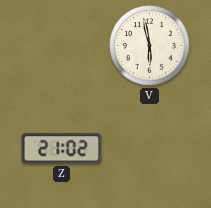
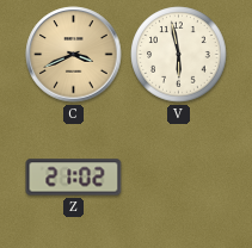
C: none -> 3:41
